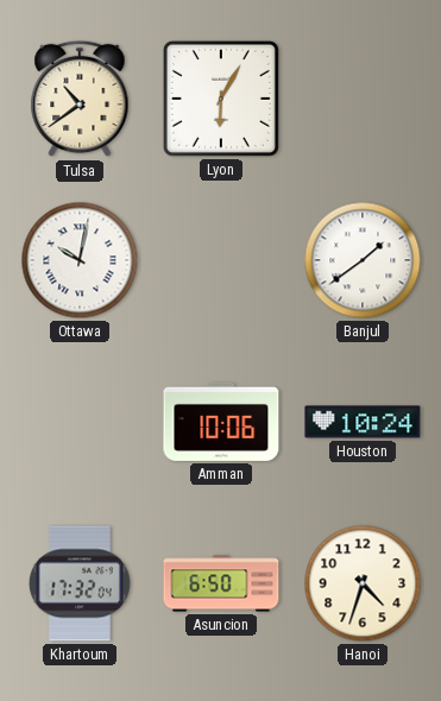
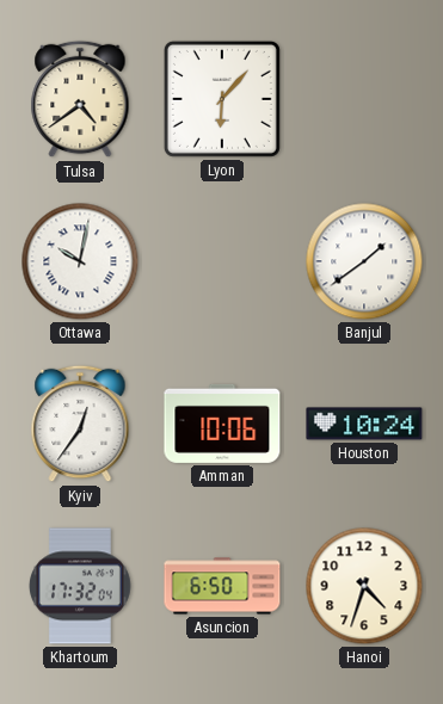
Tulsa: 10:39 -> 4:39
Lyon: 6:05 -> 6:07
Kyiv: none -> 12:36
